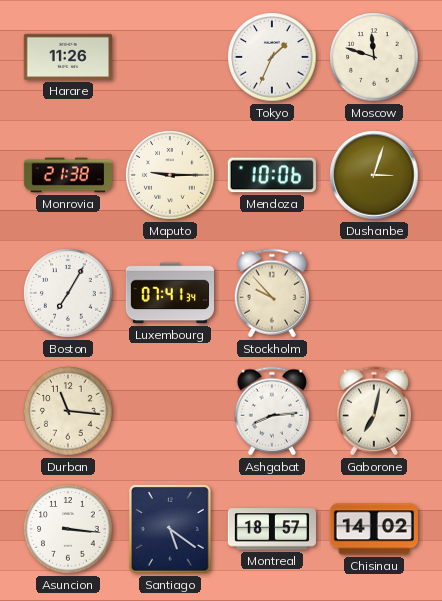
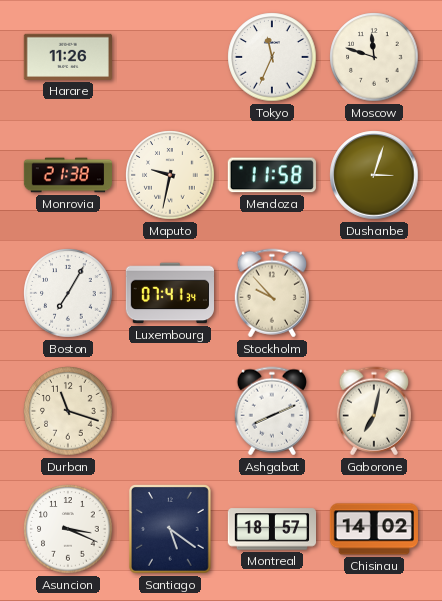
Tokyo: 1:34 -> 11:34
Maputo: 9:15 -> 9:32
Mendoza: 10:06 -> 11:58
Durban: 11:16 -> 11:18
Ashgabat: 8:14 -> 8:11
Asuncion: 3:16 -> 3:19
